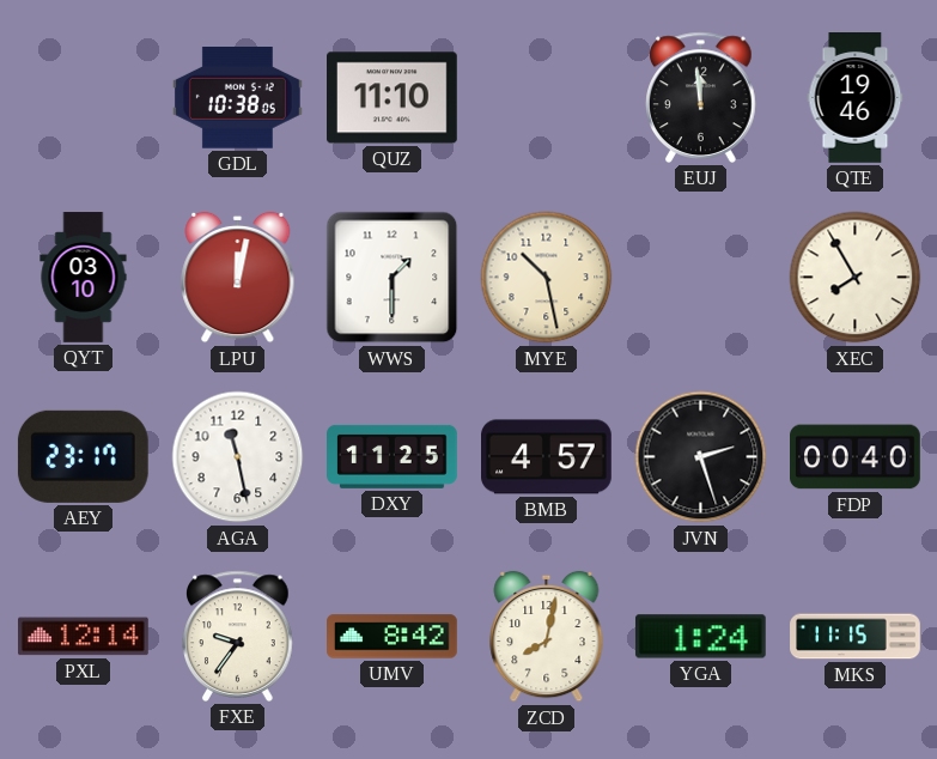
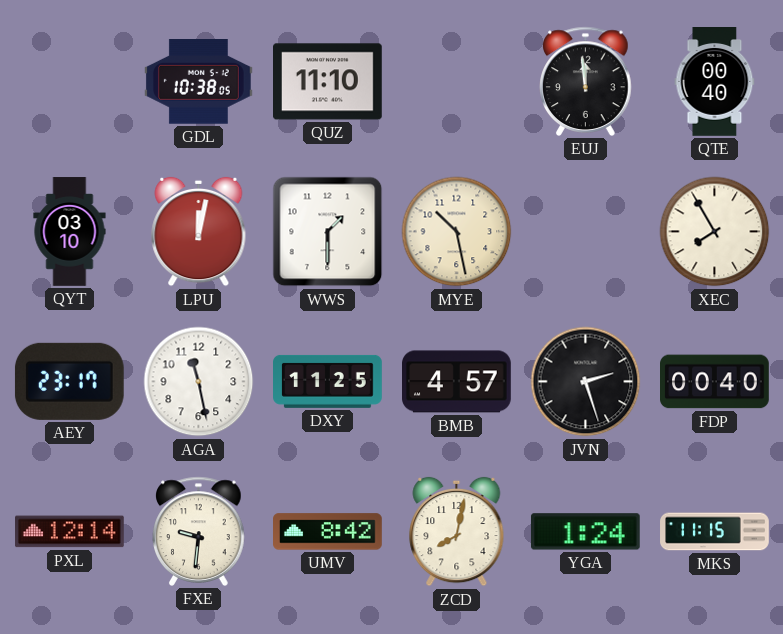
QTE: 19:46 -> 00:40
FXE: 9:36 -> 9:31
